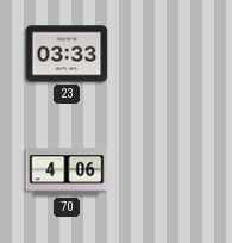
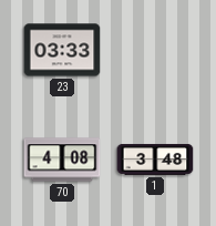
70: 4:06 -> 4:08
1: none -> 3:48
